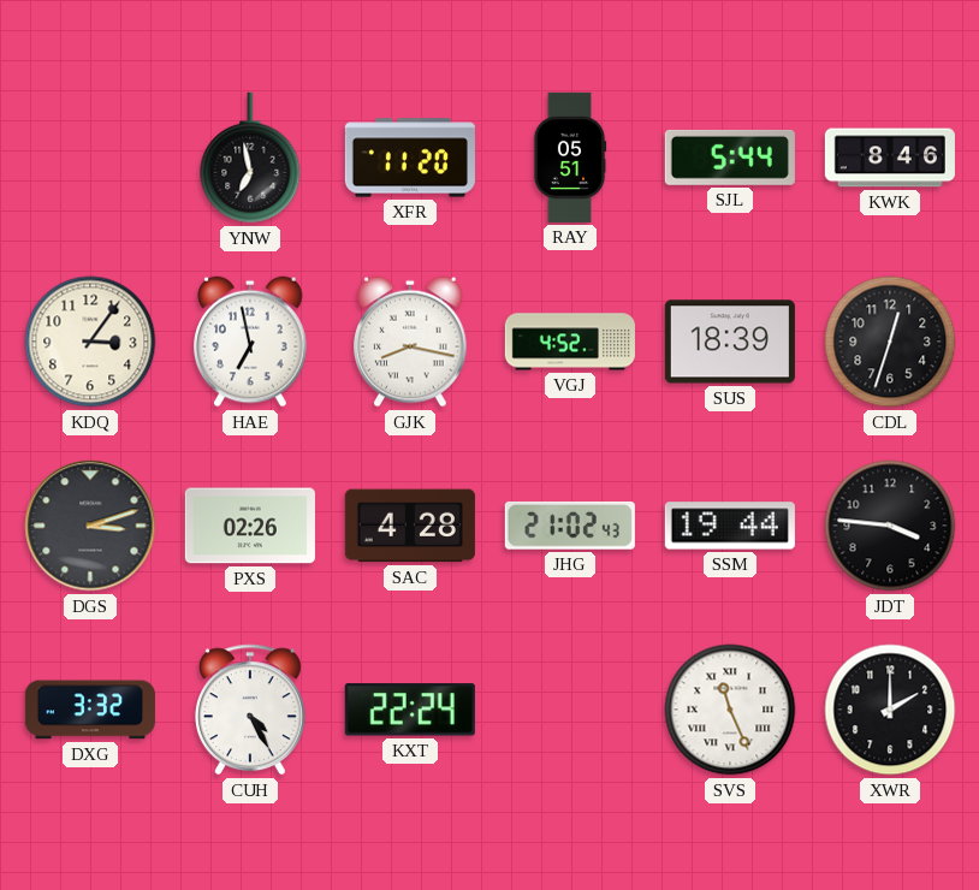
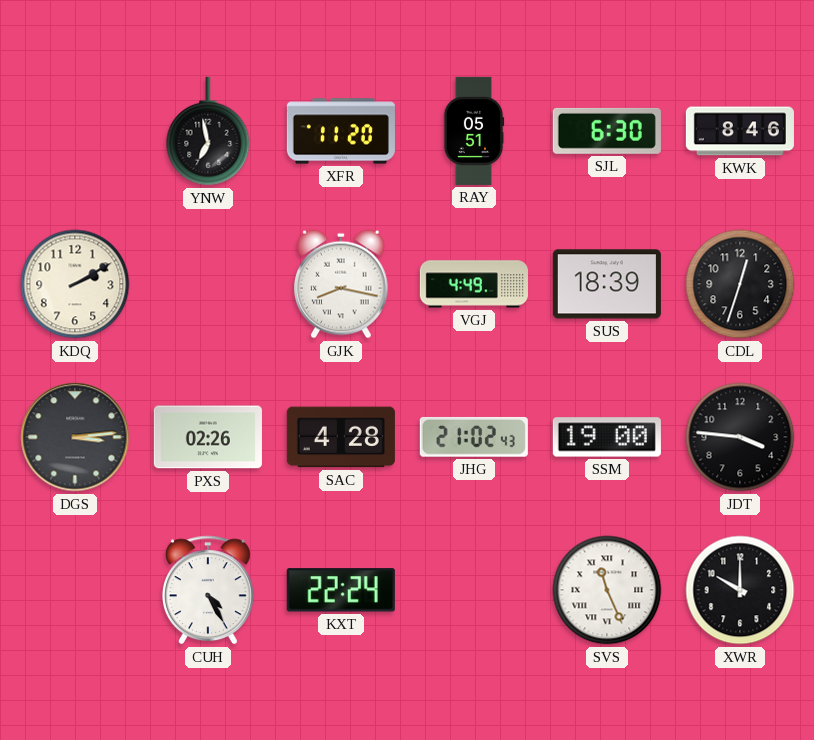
SJL: 5:44 -> 6:30
KDQ: 3:06 -> 2:10
HAE: 6:58 -> none
VGJ: 4:52 -> 4:49
DGS: 3:12 -> 3:14
SSM: 19:44 -> 19:00
DXG: 3:32 -> none
XWR: 2:00 -> 10:00
